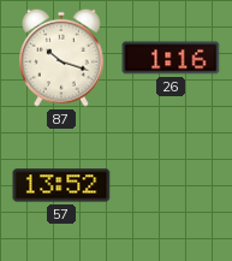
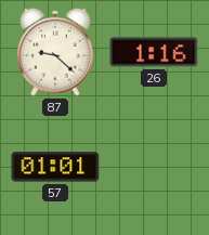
87: 10:18 -> 9:22
57: 13:52 -> 01:01
